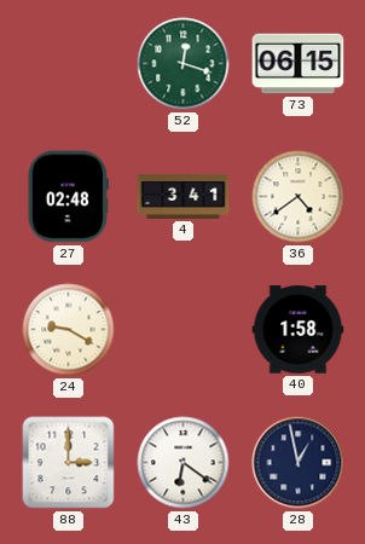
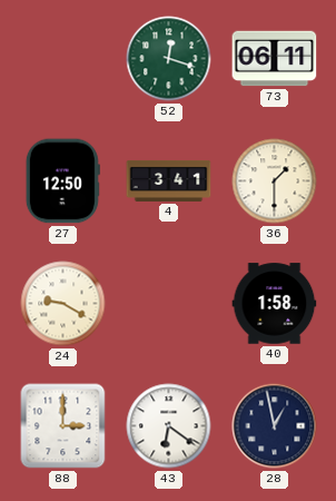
73: 06:15 -> 06:11
27: 02:48 -> 12:50
36: 4:39 -> 1:30
